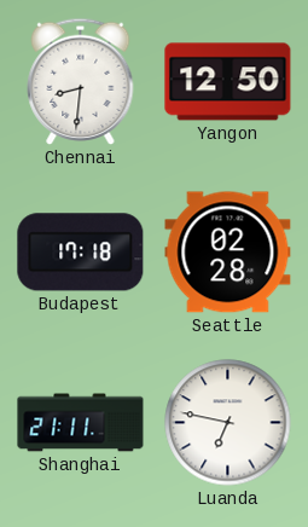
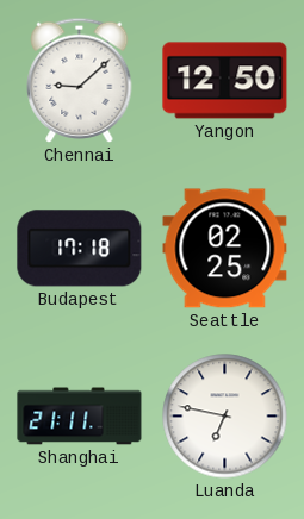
Chennai: 8:31 -> 9:08
Seattle: 02:28 -> 02:25
